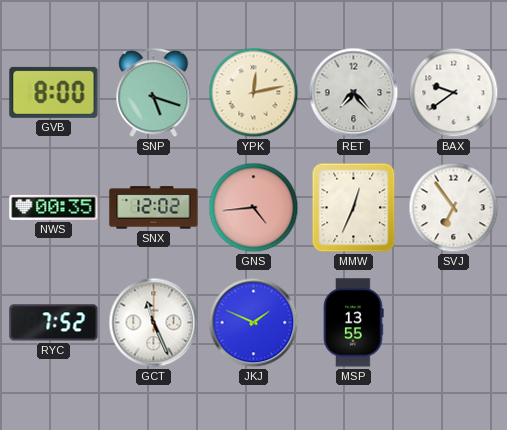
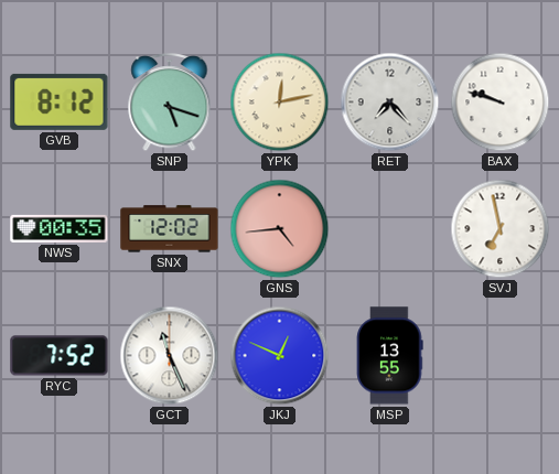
GVB: 8:00 -> 8:12
BAX: 9:39 -> 9:48
MMW: 12:34 -> none
SVJ: 6:54 -> 6:58
JKJ: 1:49 -> 12:49
